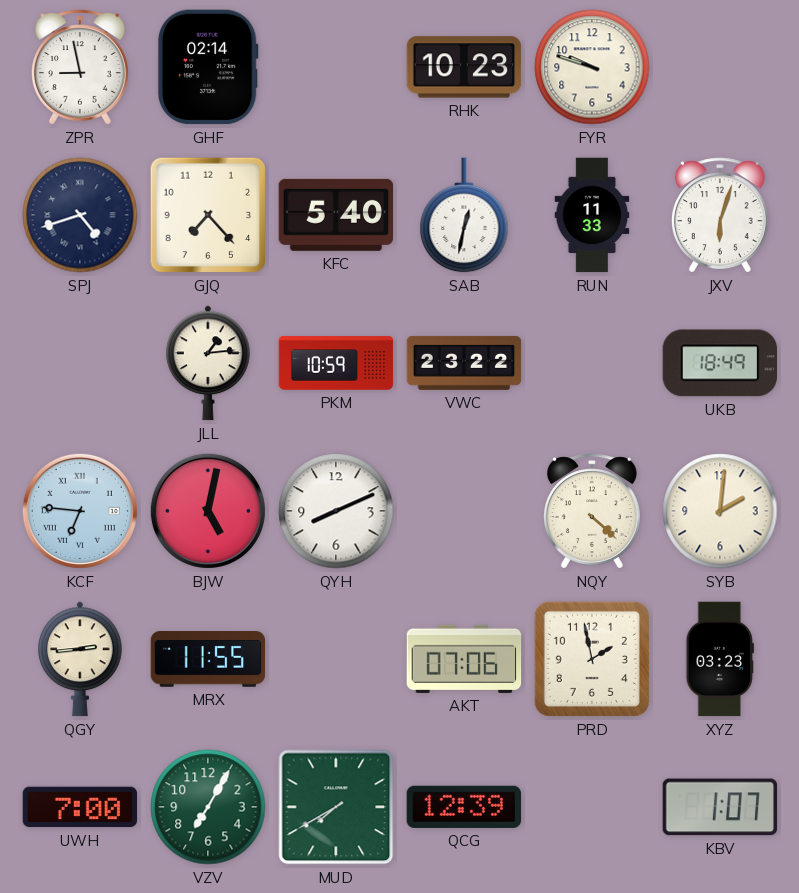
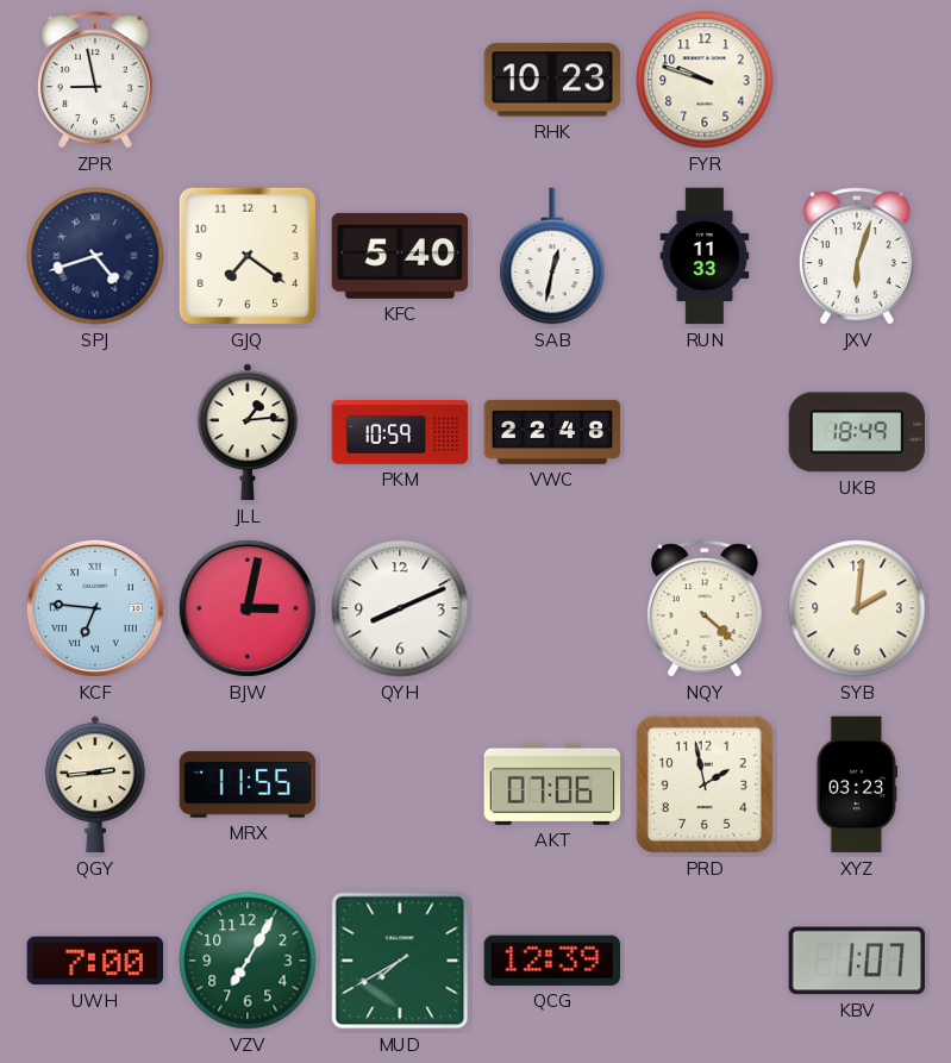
GHF: 02:14 -> none
GJQ: 7:23 -> 7:21
VWC: 23:22 -> 22:48
BJW: 5:02 -> 3:02
